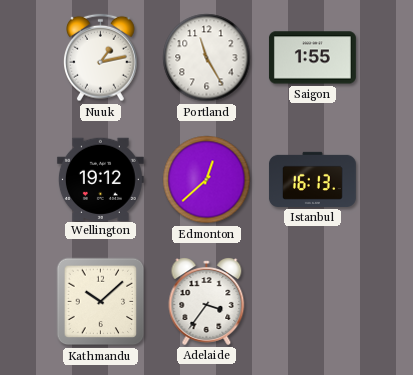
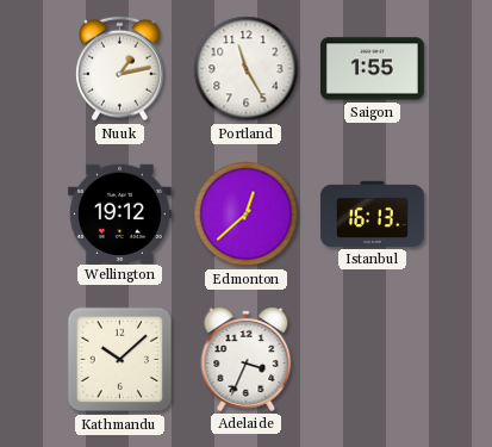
Adelaide: 3:36 -> 3:34
